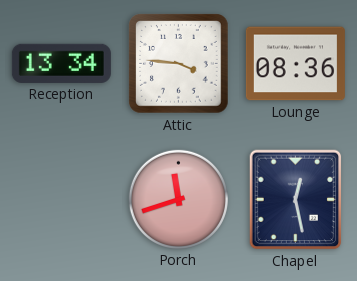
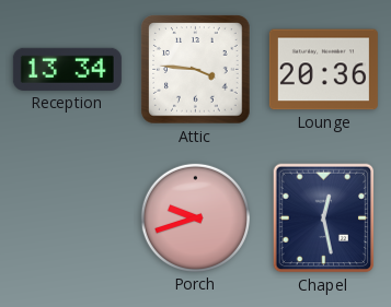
Lounge: 08:36 -> 20:36
Porch: 11:42 -> 9:42
